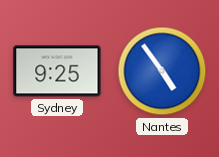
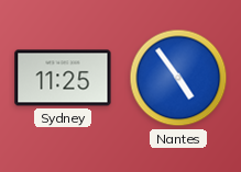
Sydney: 9:25 -> 11:25
